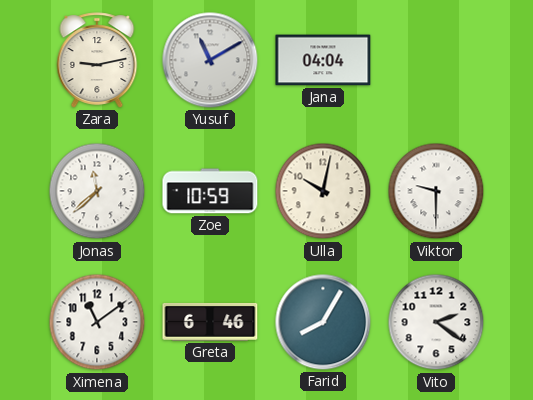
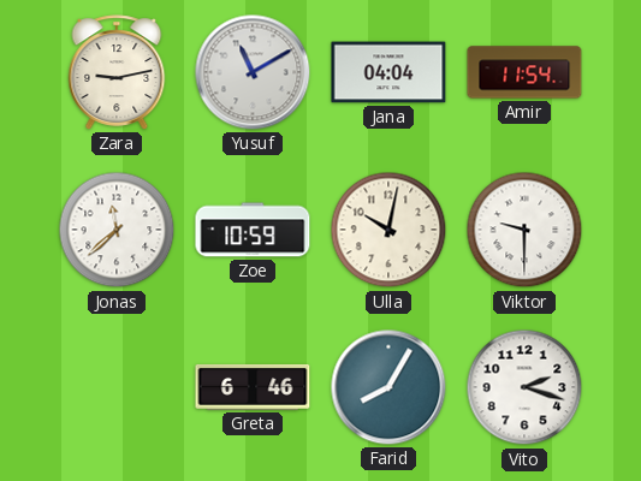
Amir: none -> 11:54
Ximena: 11:09 -> none
Vito: 2:21 -> 2:18
